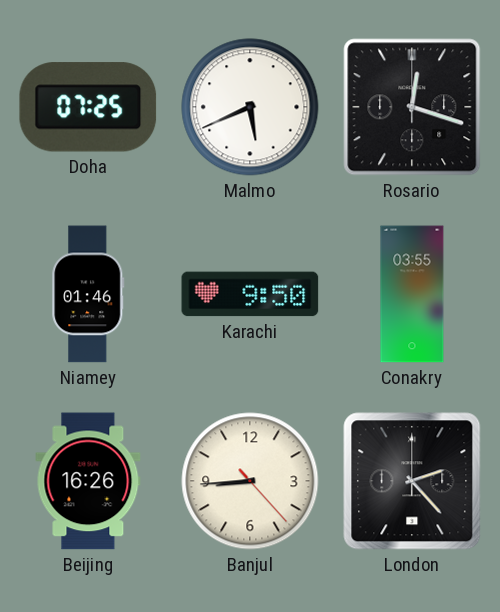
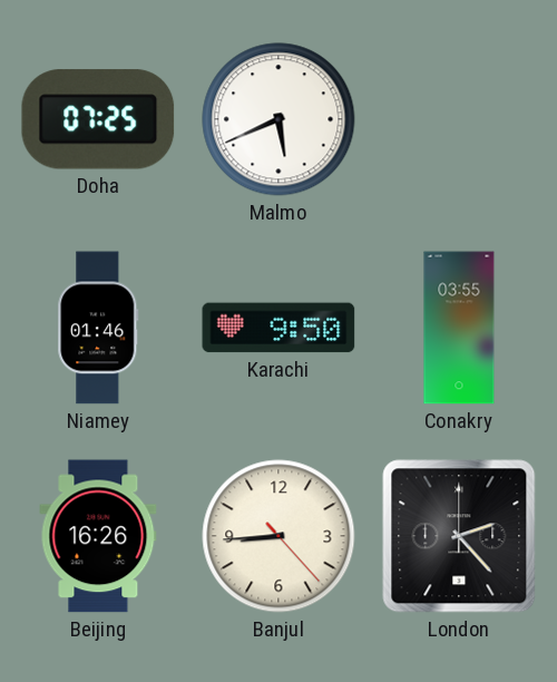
Rosario: 12:18 -> none
